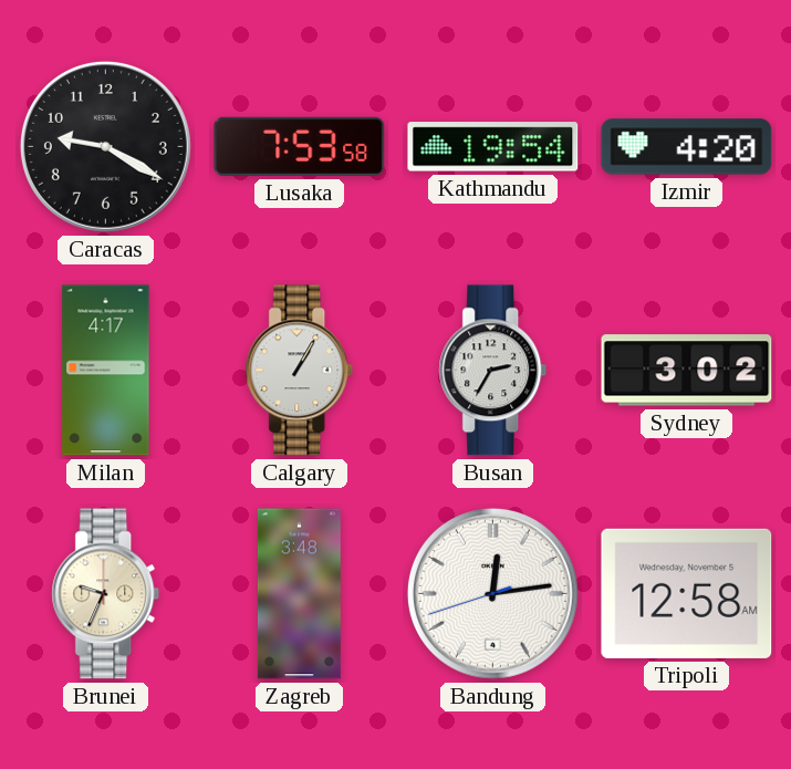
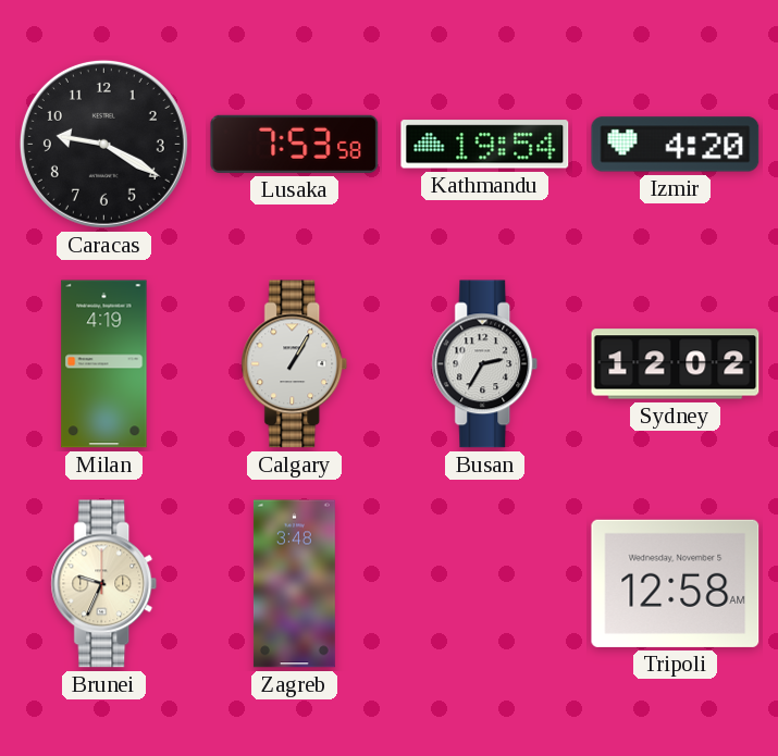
Milan: 4:17 -> 4:19
Sydney: 3:02 -> 12:02
Bandung: 12:13 -> none
